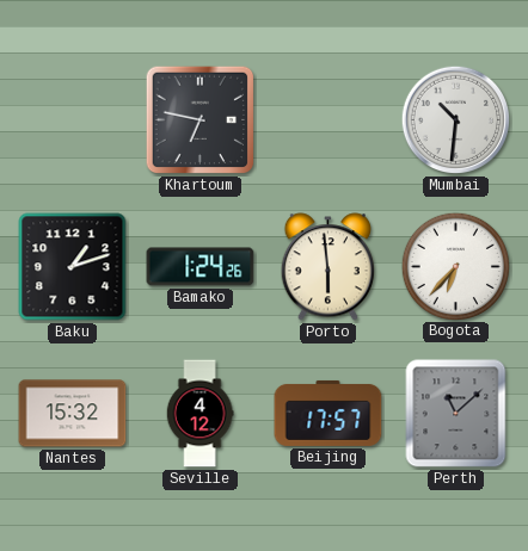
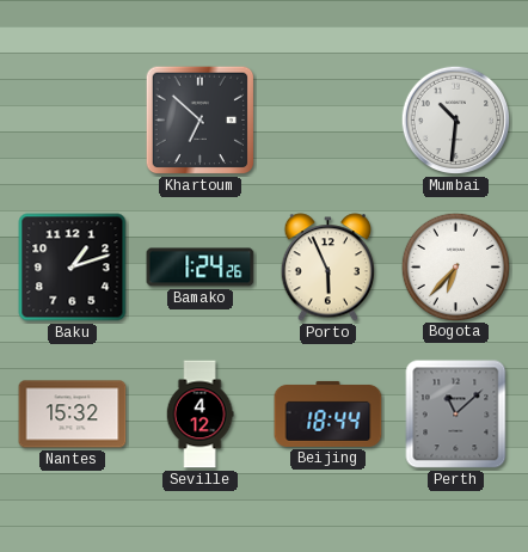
Khartoum: 6:47 -> 6:52
Porto: 5:59 -> 5:56
Beijing: 17:57 -> 18:44
